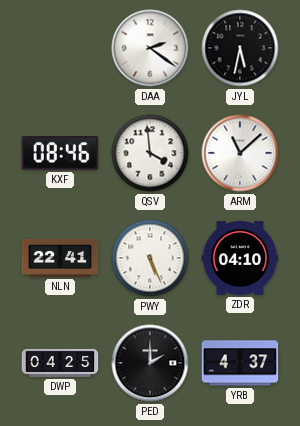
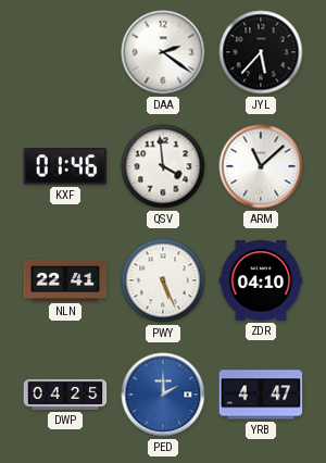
JYL: 5:32 -> 5:37
KXF: 08:46 -> 01:46
PED dial: black -> blue
YRB: 4:37 -> 4:47
